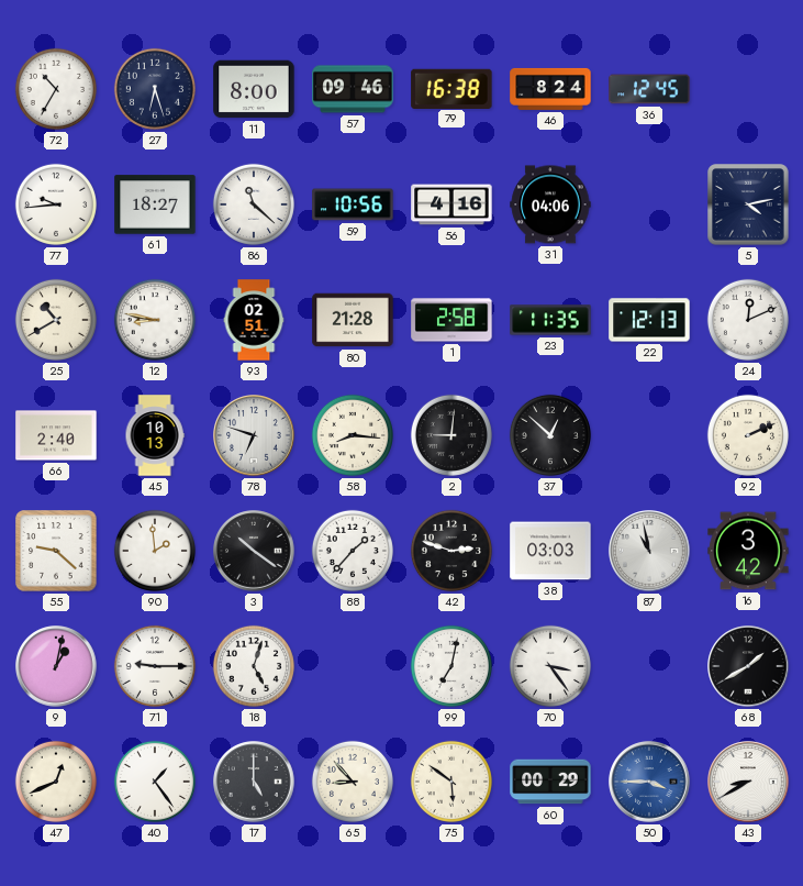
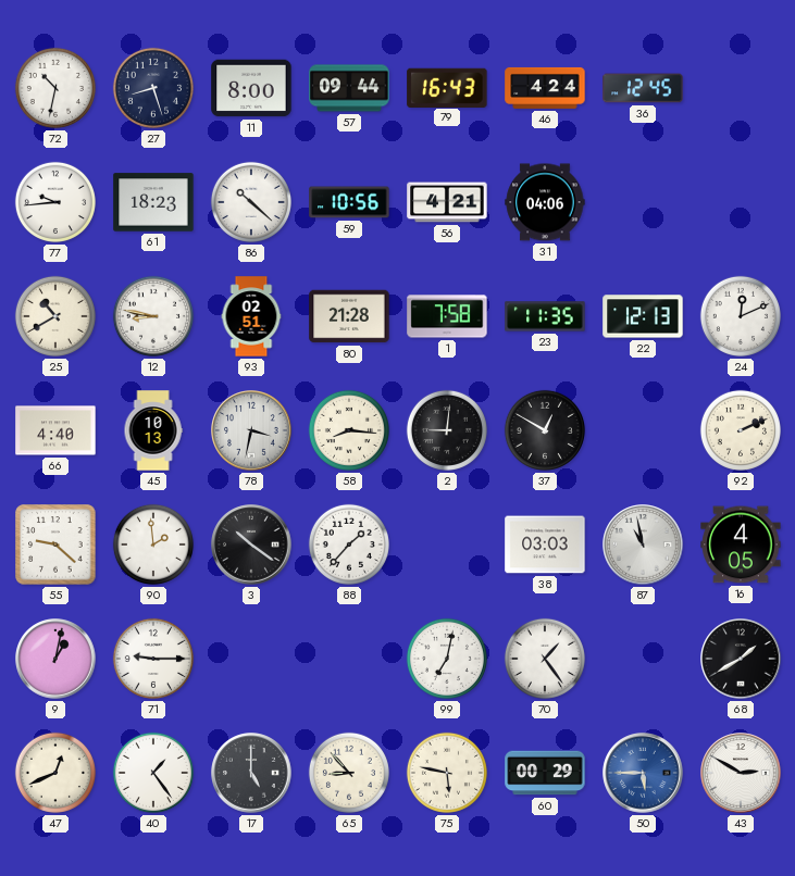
72: 10:35 -> 10:32
27: 6:27 -> 8:27
57: 09:46 -> 09:44
79: 16:38 -> 16:43
46: 8:24 -> 4:24
61: 18:27 -> 18:23
86: 11:22 -> 10:22
56: 4:16 -> 4:21
5: 4:13 -> none
1: 2:58 -> 7:58
66: 2:40 -> 4:40
78: 6:48 -> 3:32
37: 12:52 -> 12:50
42: 2:48 -> none
16: 3:42 -> 4:05
18: 5:03 -> none
70: 3:24 -> 1:24
75: 5:51 -> 5:47
50: 3:45 -> 5:45
43: 8:40 -> 2:50
